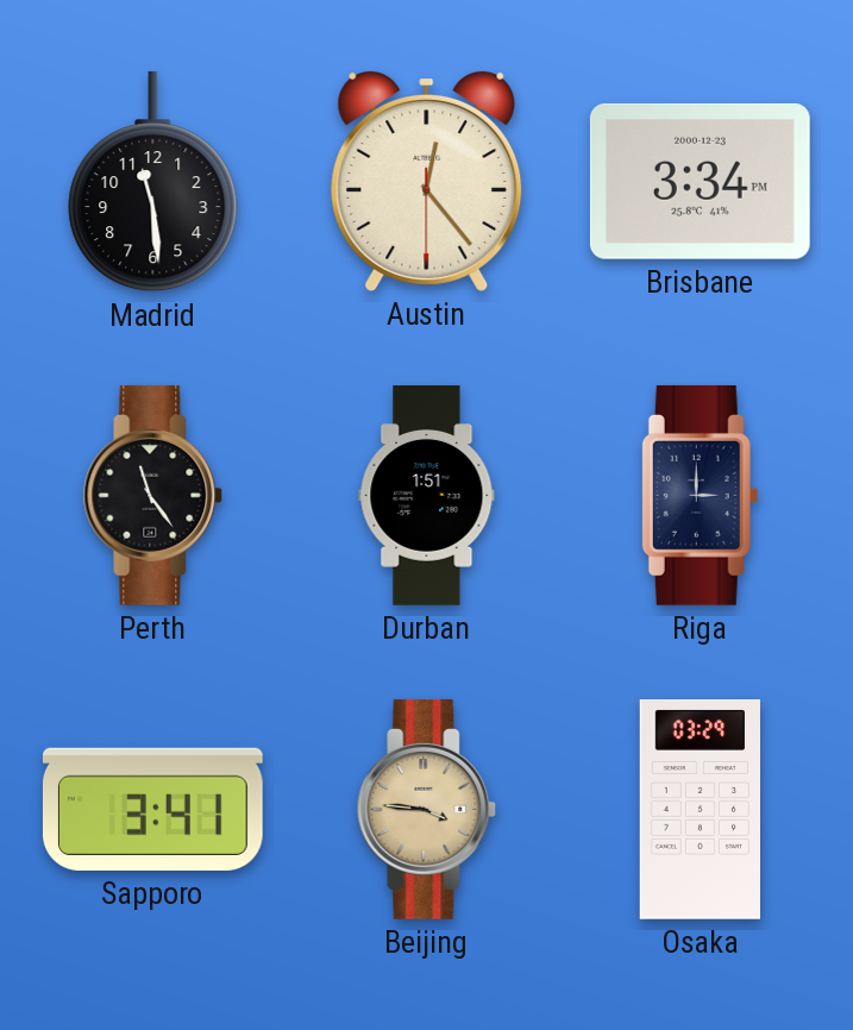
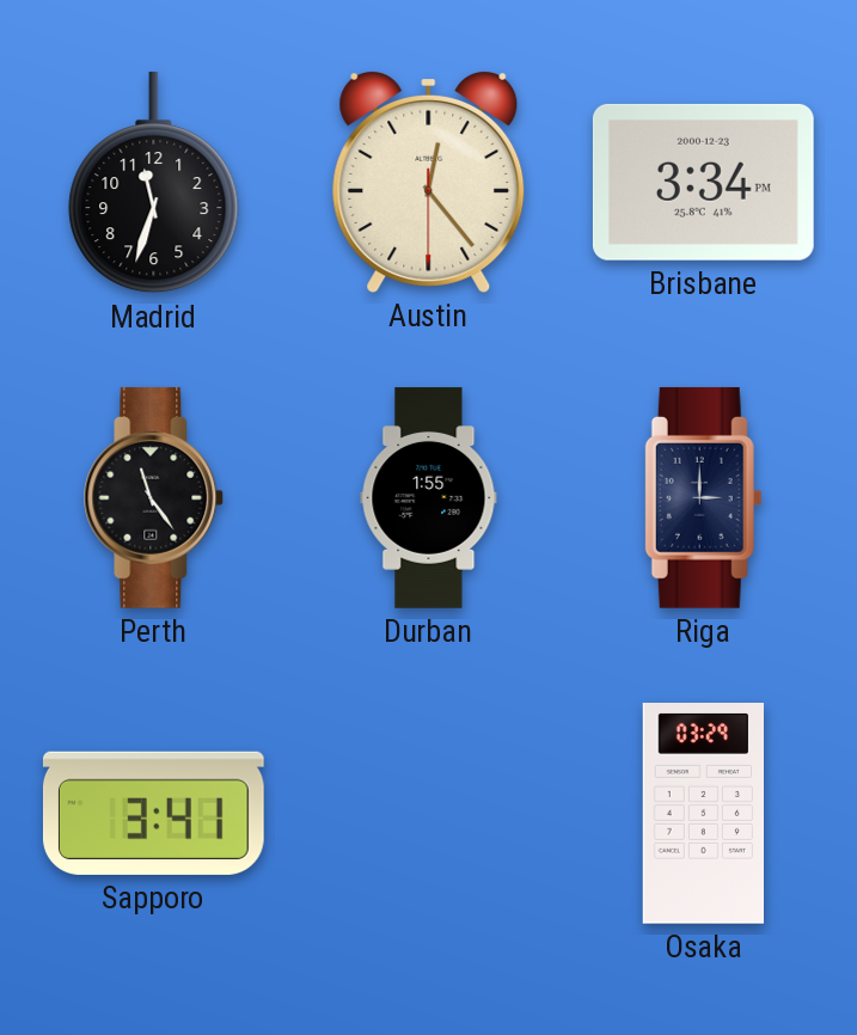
Madrid: 11:29 -> 11:33
Durban: 1:51 -> 1:55
Beijing: 3:46 -> none
